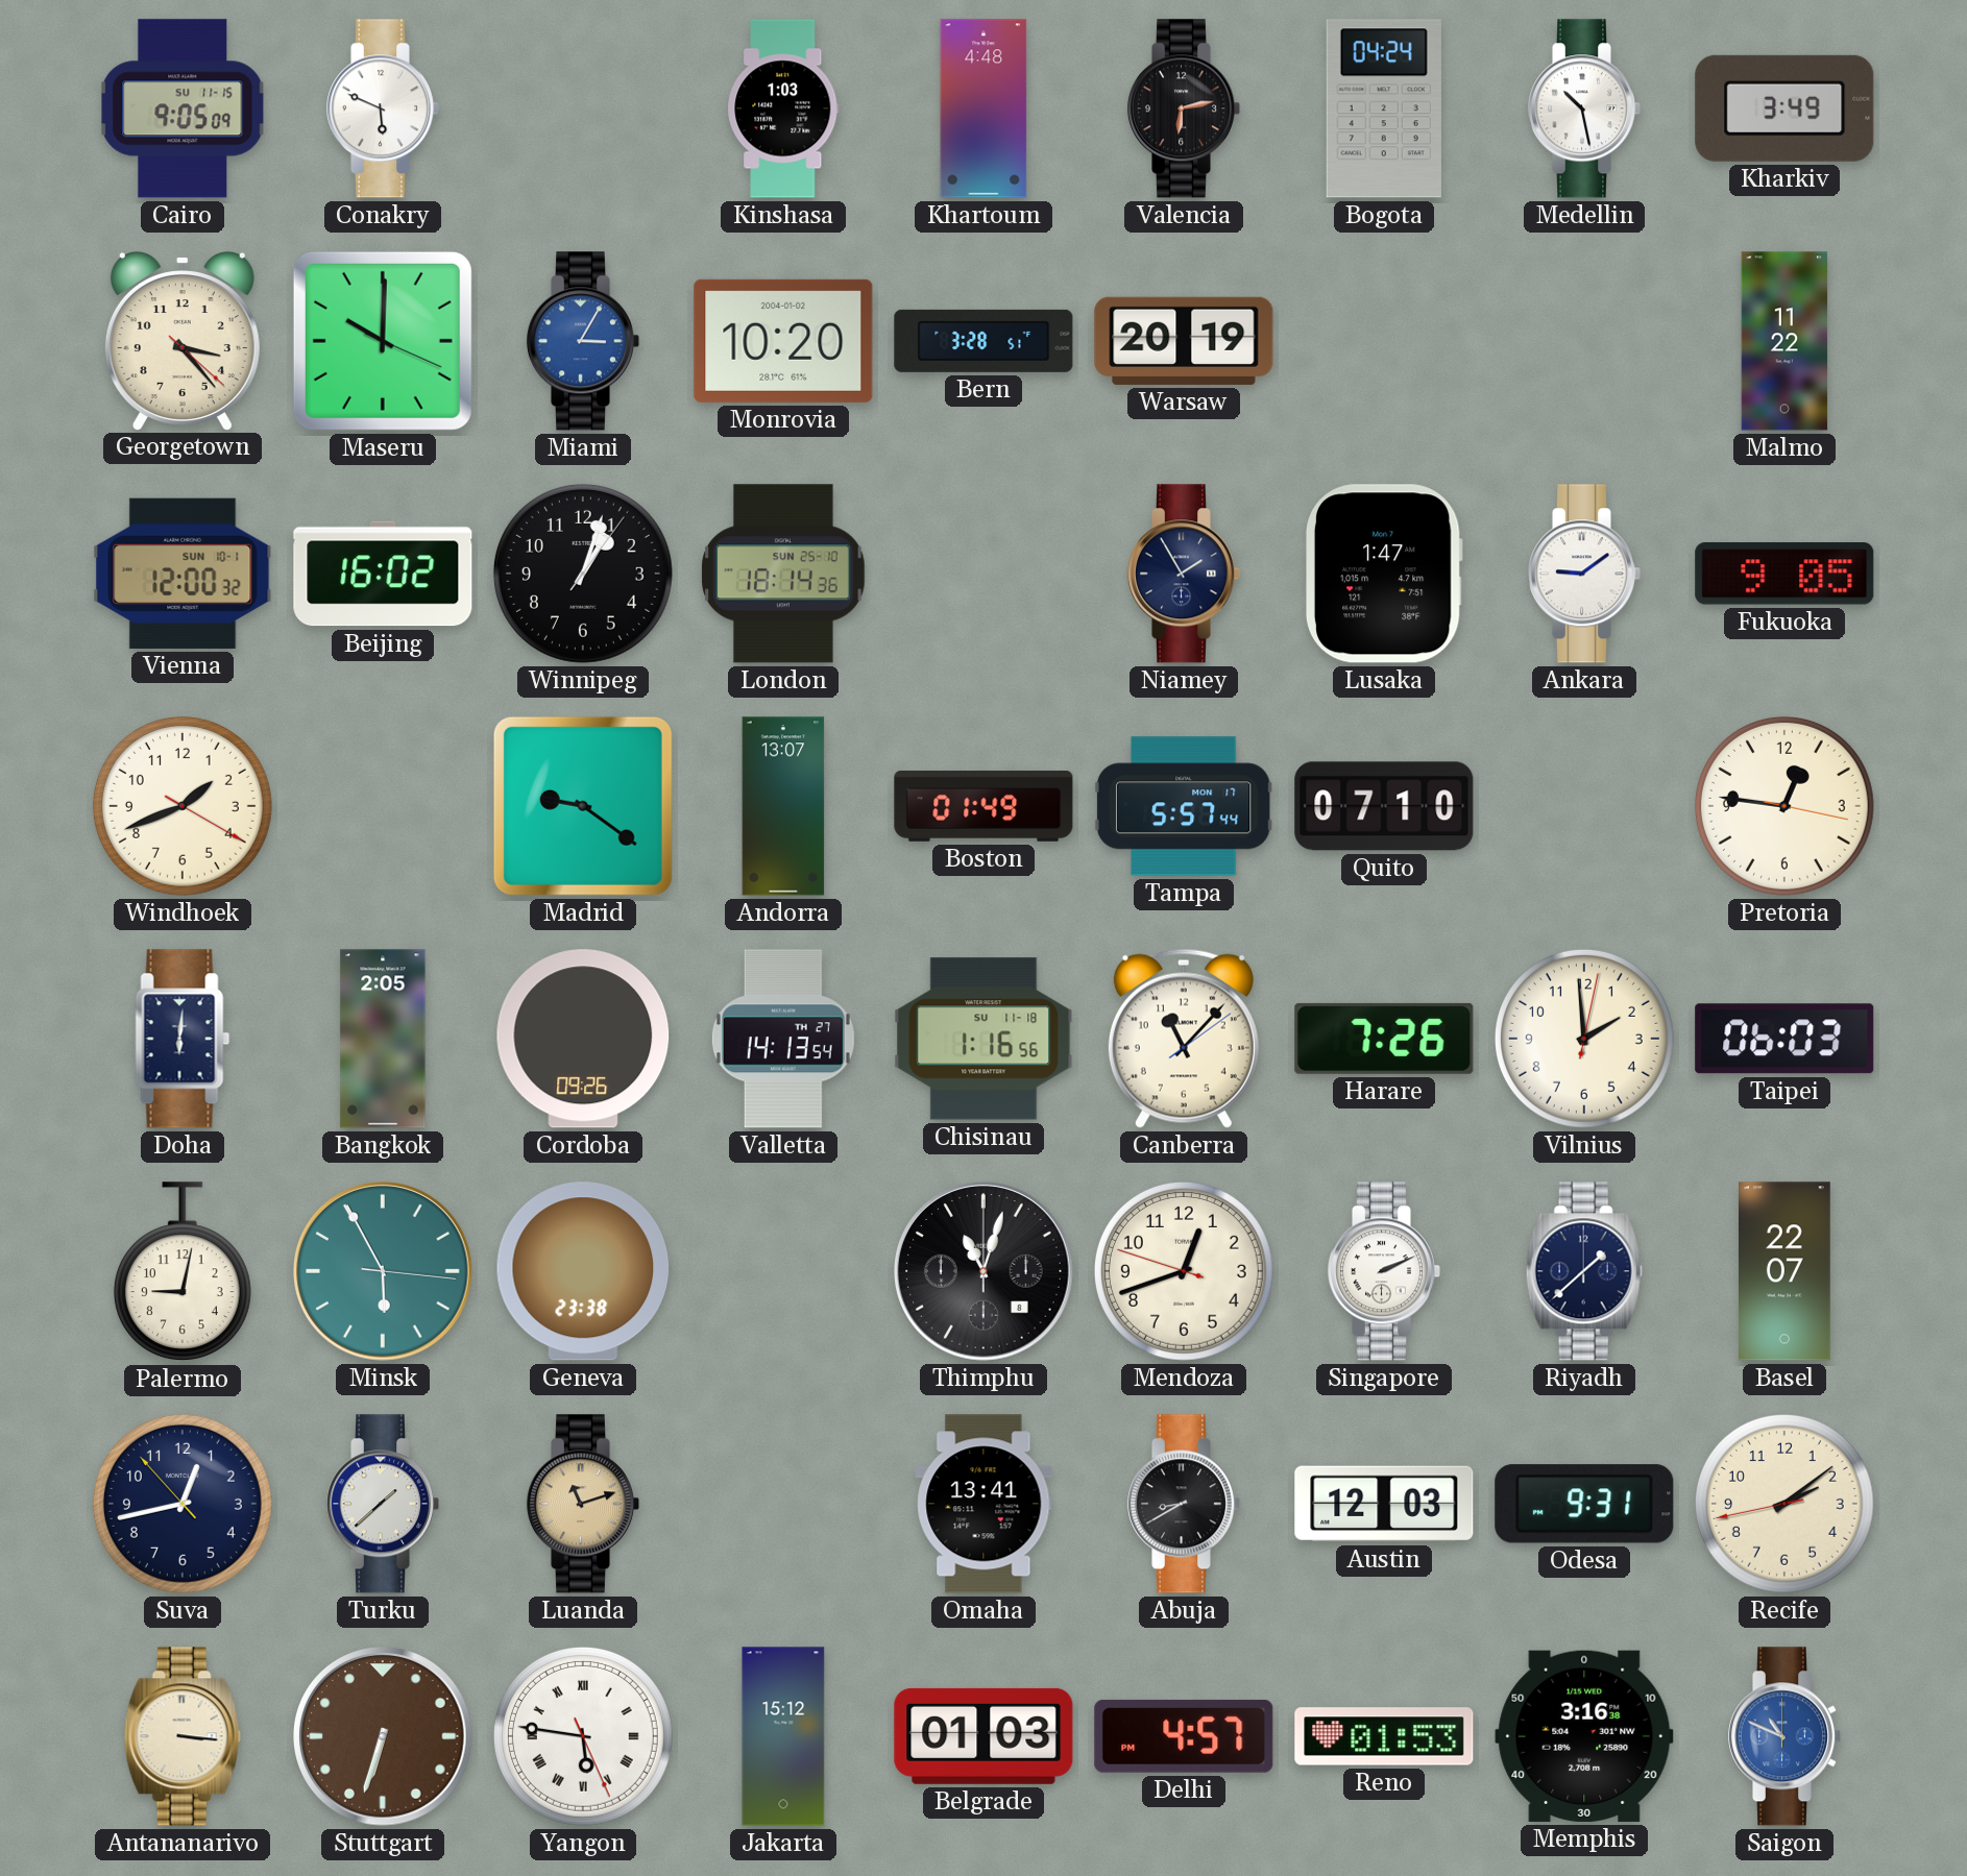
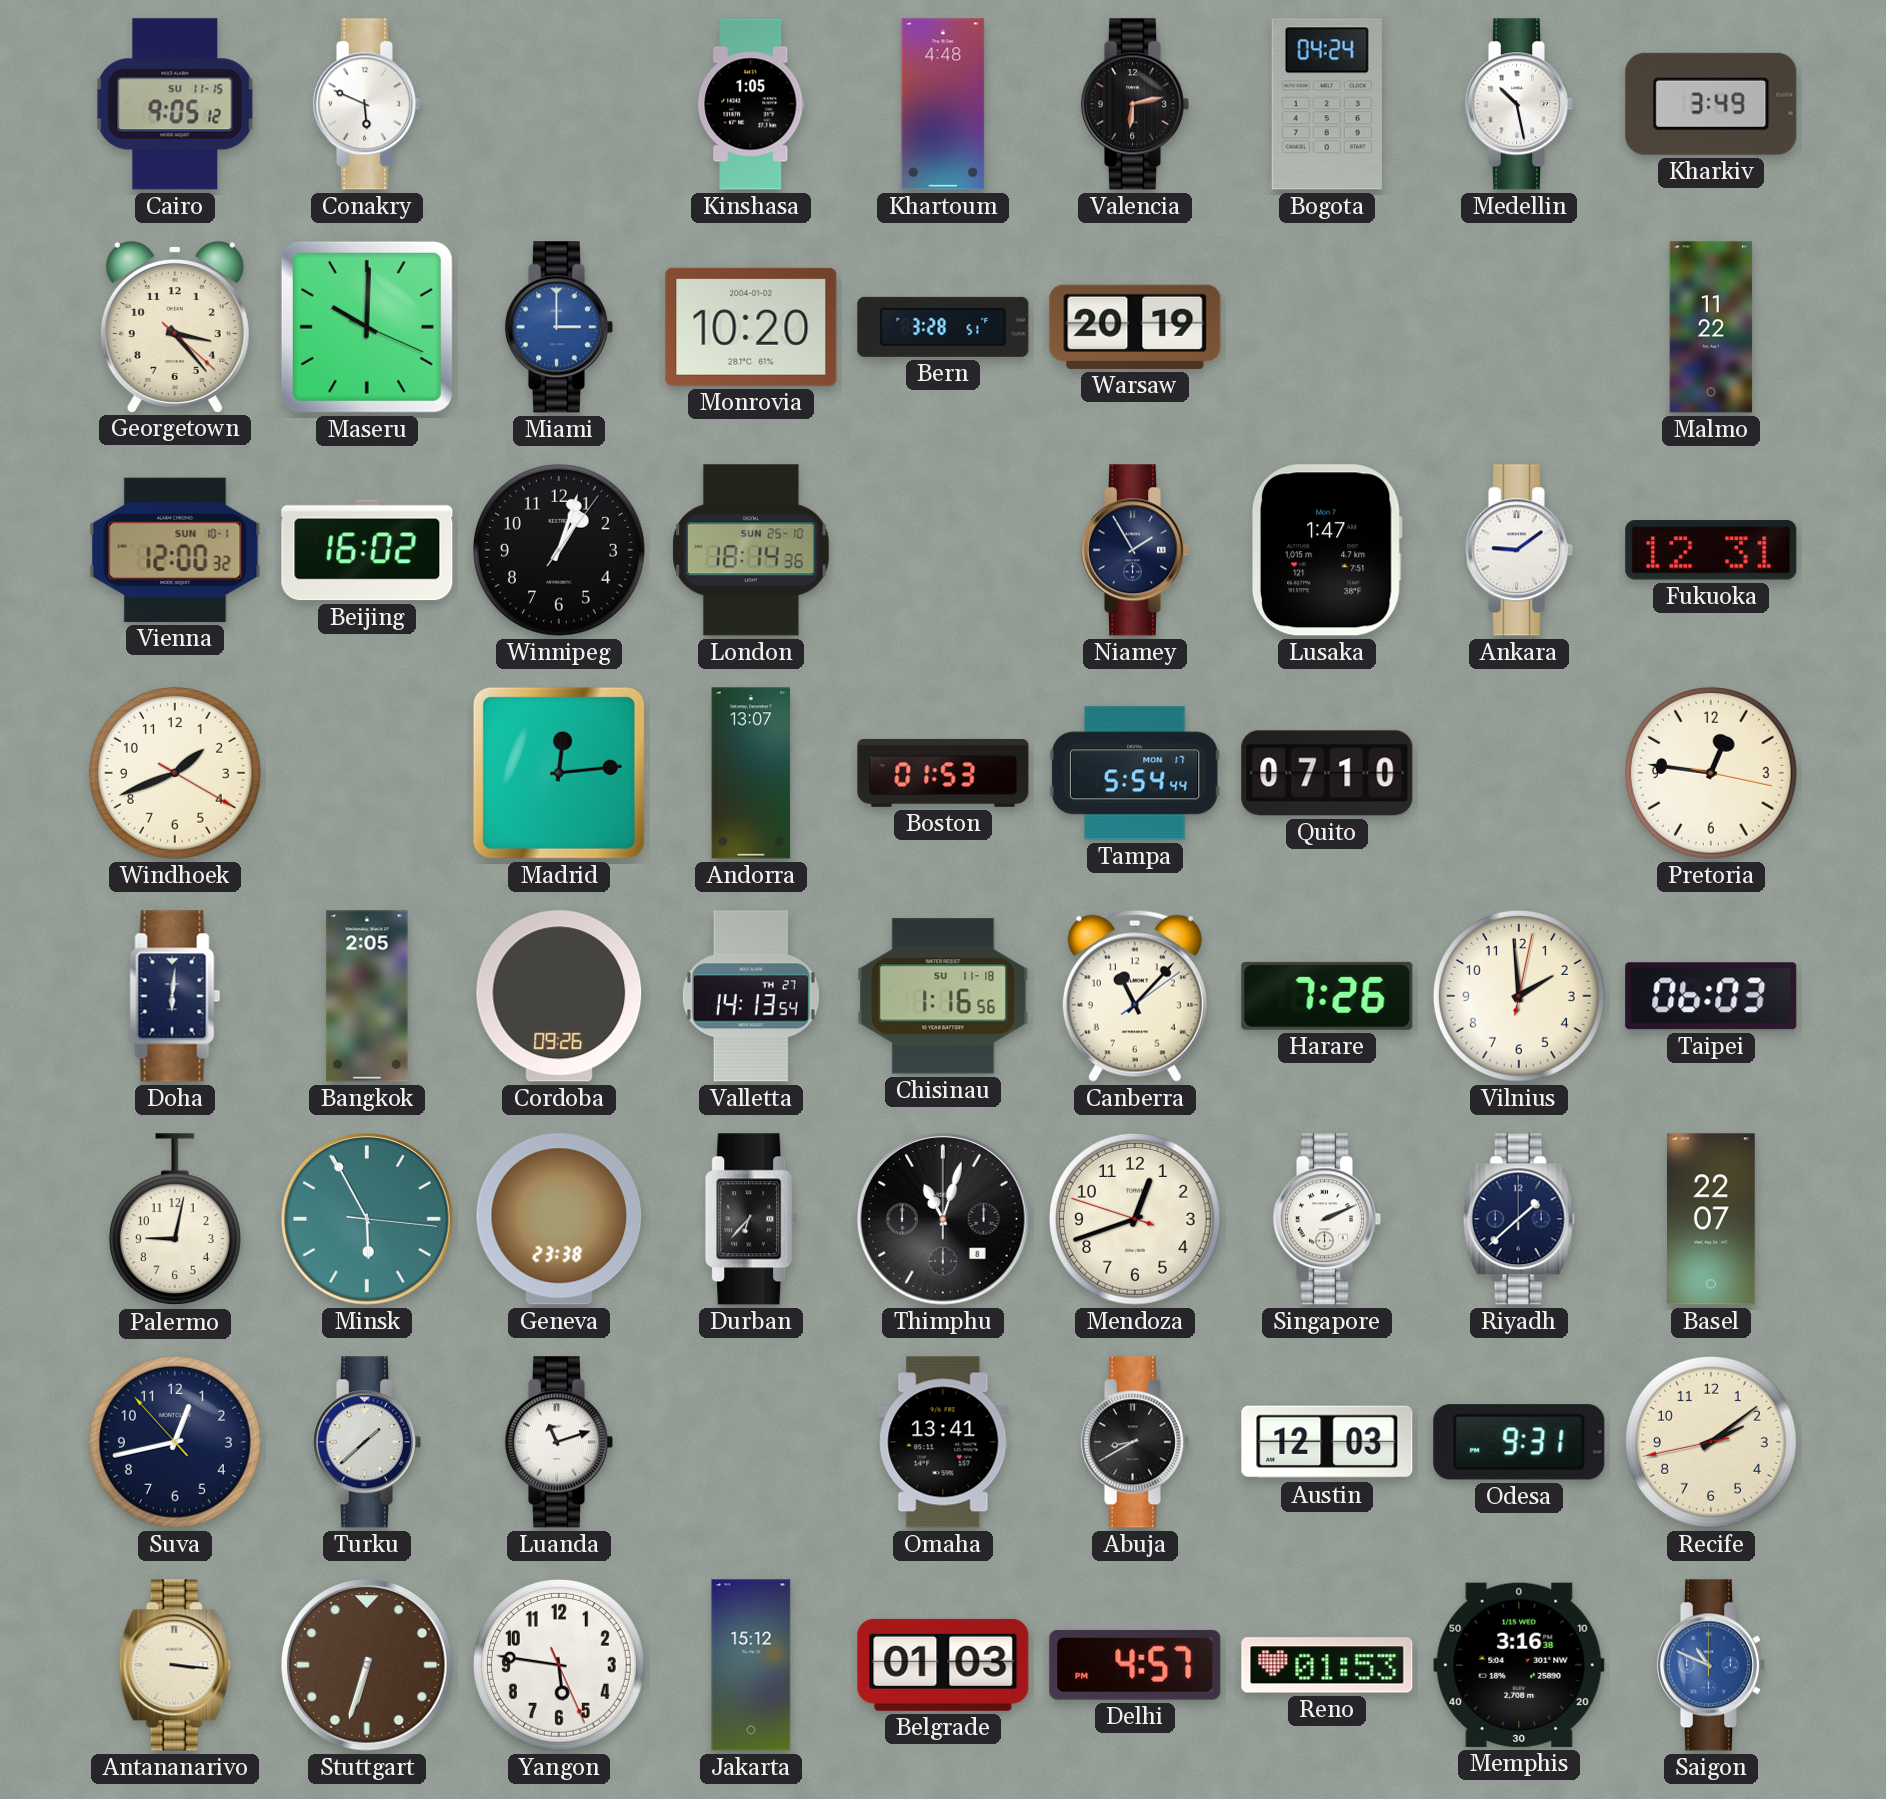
Cairo: 9:05:09 -> 9:05:12
Kinshasa: 1:03 -> 1:05
Miami: 3:05 -> 3:00
Fukuoka: 9:05 -> 12:31
Madrid: 9:21 -> 12:14
Boston: 01:49 -> 01:53
Tampa: 5:57 -> 5:54
Durban: none -> 6:37
Luanda dial: champagne -> white
Yangon numerals: Roman -> Arabic
